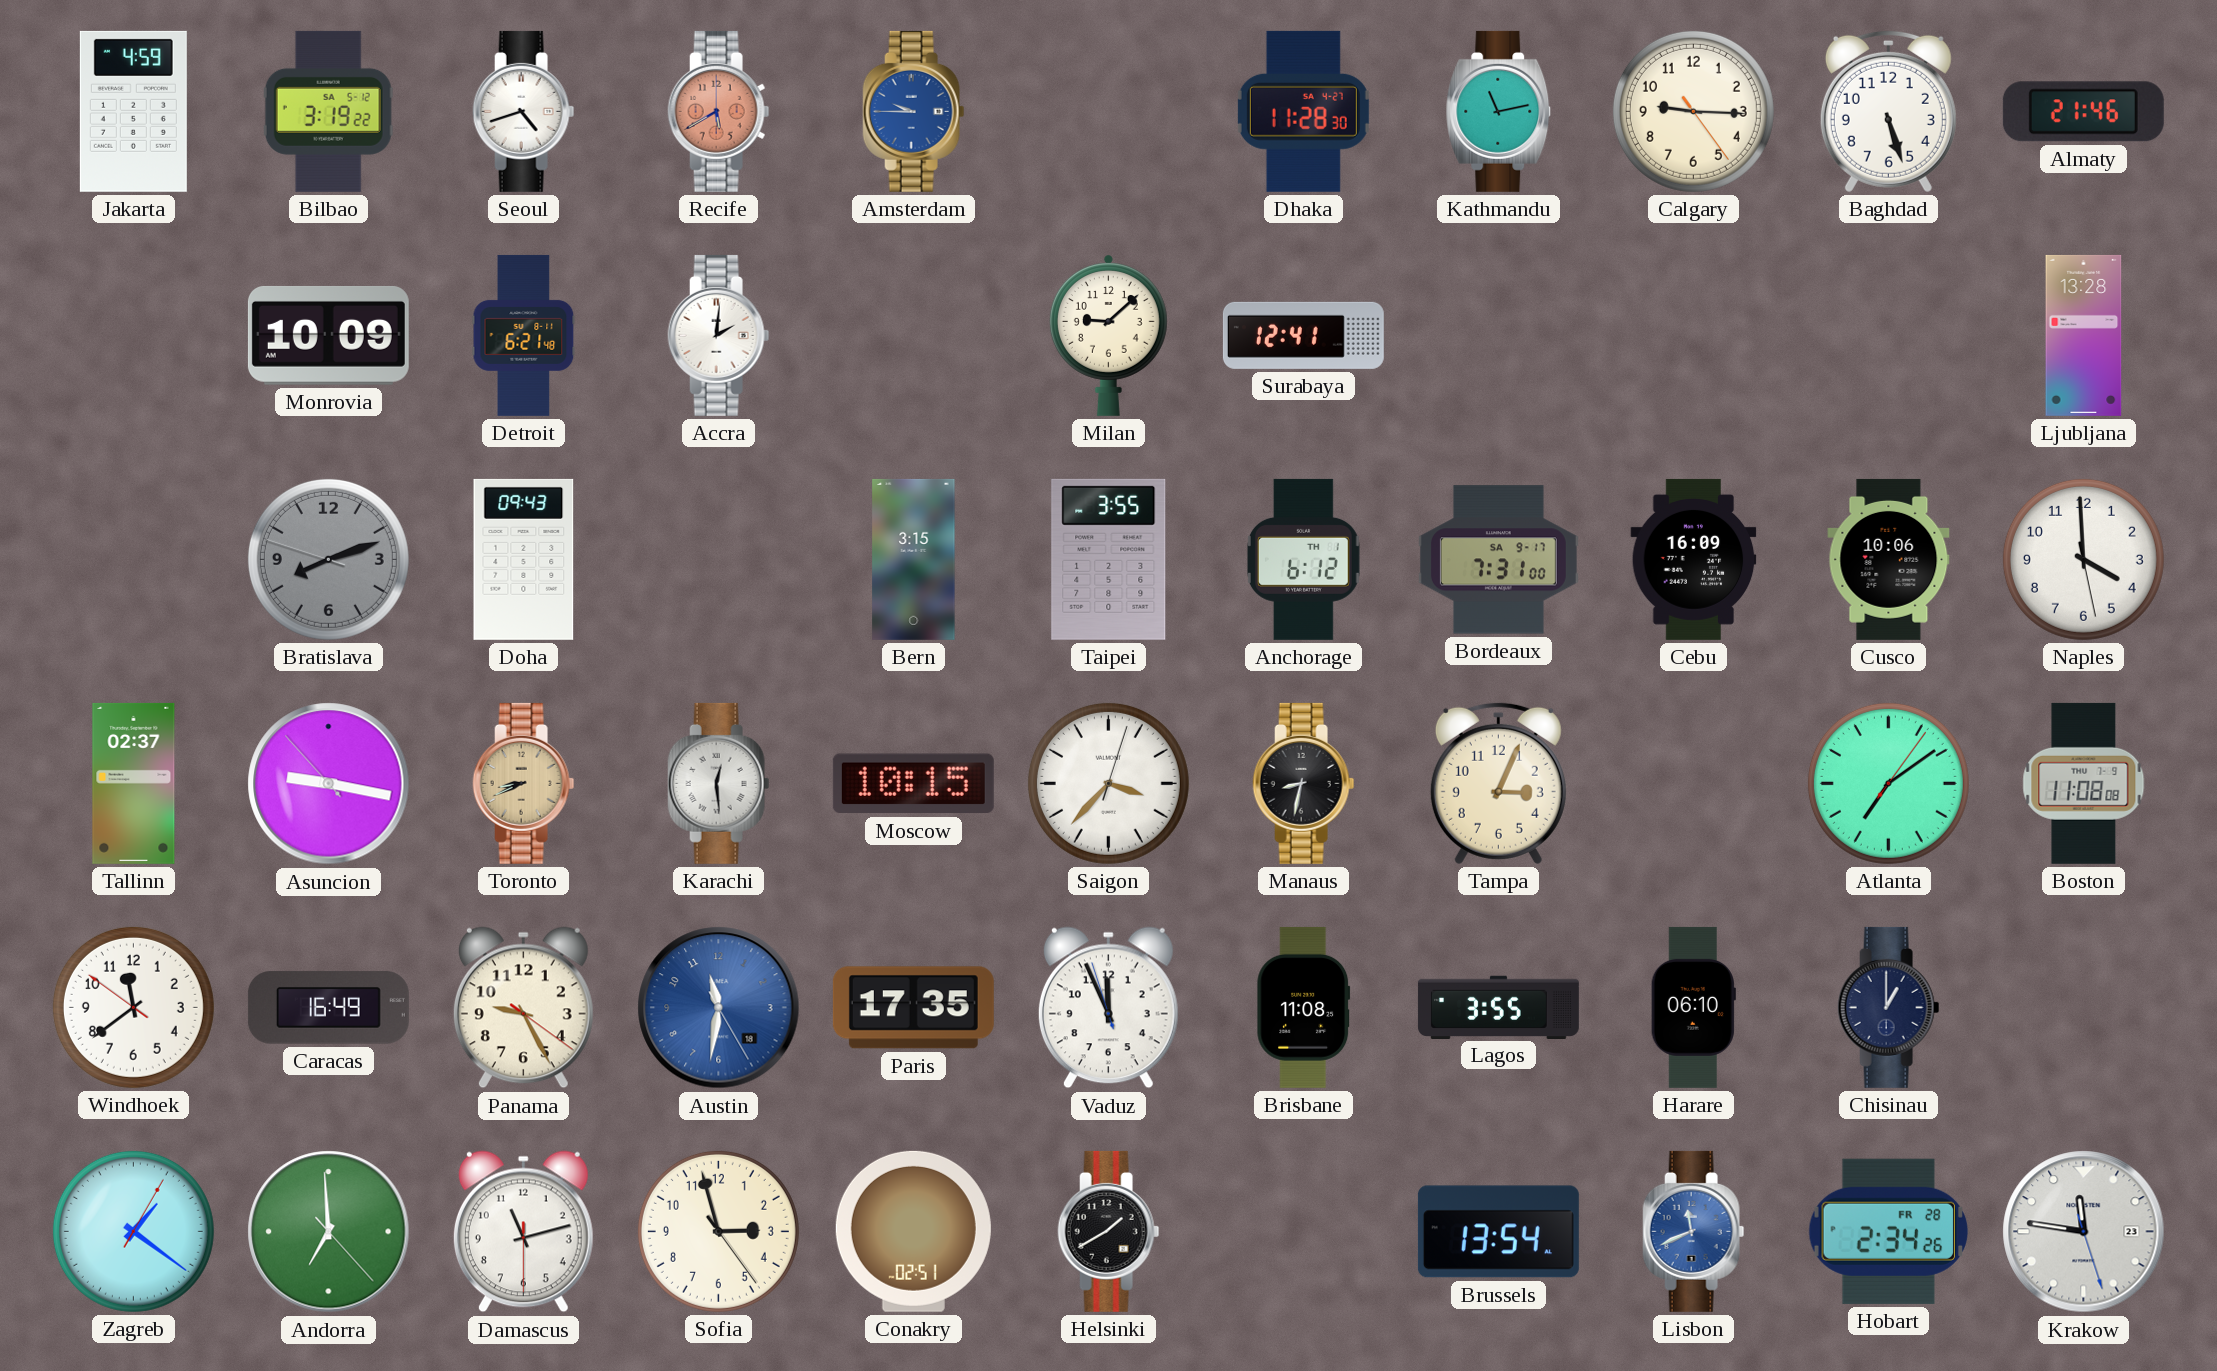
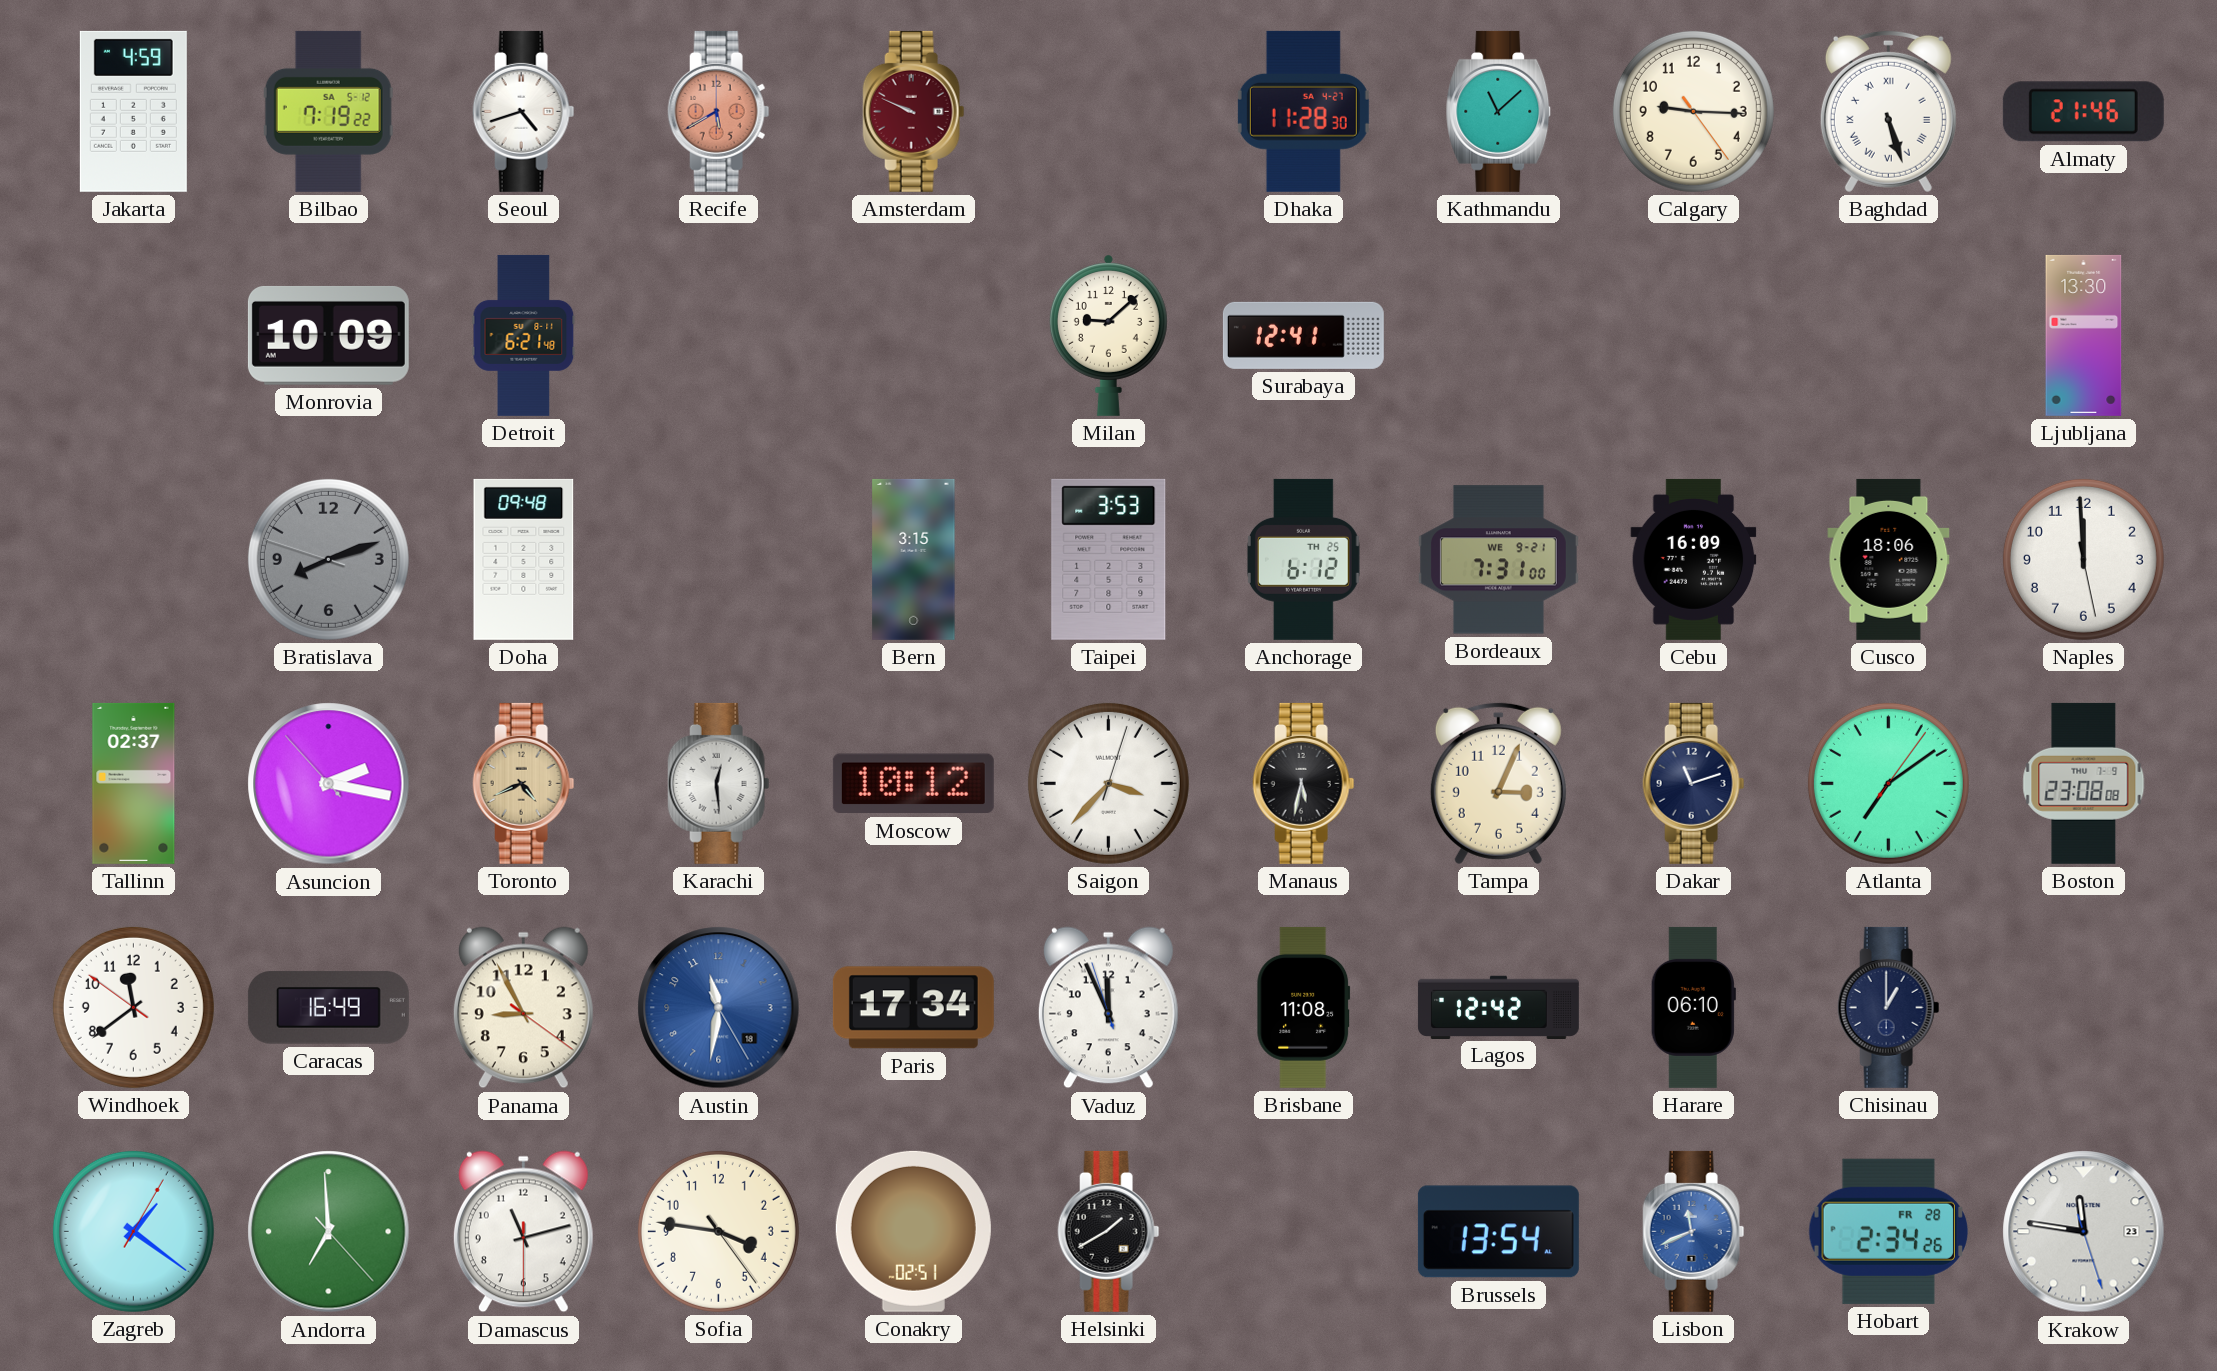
Bilbao: 3:19 -> 7:19
Amsterdam: 9:45 -> 9:49
Amsterdam dial: blue -> burgundy
Kathmandu: 11:13 -> 11:08
Baghdad numerals: Arabic -> Roman
Accra: 2:01 -> none
Ljubljana: 13:28 -> 13:30
Doha: 09:43 -> 09:48
Taipei: 3:55 -> 3:53
Anchorage date: TH 1 -> TH 25
Bordeaux date: SA 9-17 -> WE 9-21
Cusco: 10:06 -> 18:06
Naples: 3:59 -> 11:59
Asuncion: 9:16 -> 2:16
Toronto: 8:41 -> 4:41
Moscow: 10:15 -> 10:12
Manaus: 8:32 -> 5:32
Dakar: none -> 11:12
Boston: 11:08 -> 23:08
Panama: 9:25 -> 8:55
Paris: 17:35 -> 17:34
Lagos: 3:55 -> 12:42
Sofia: 2:57 -> 3:46
